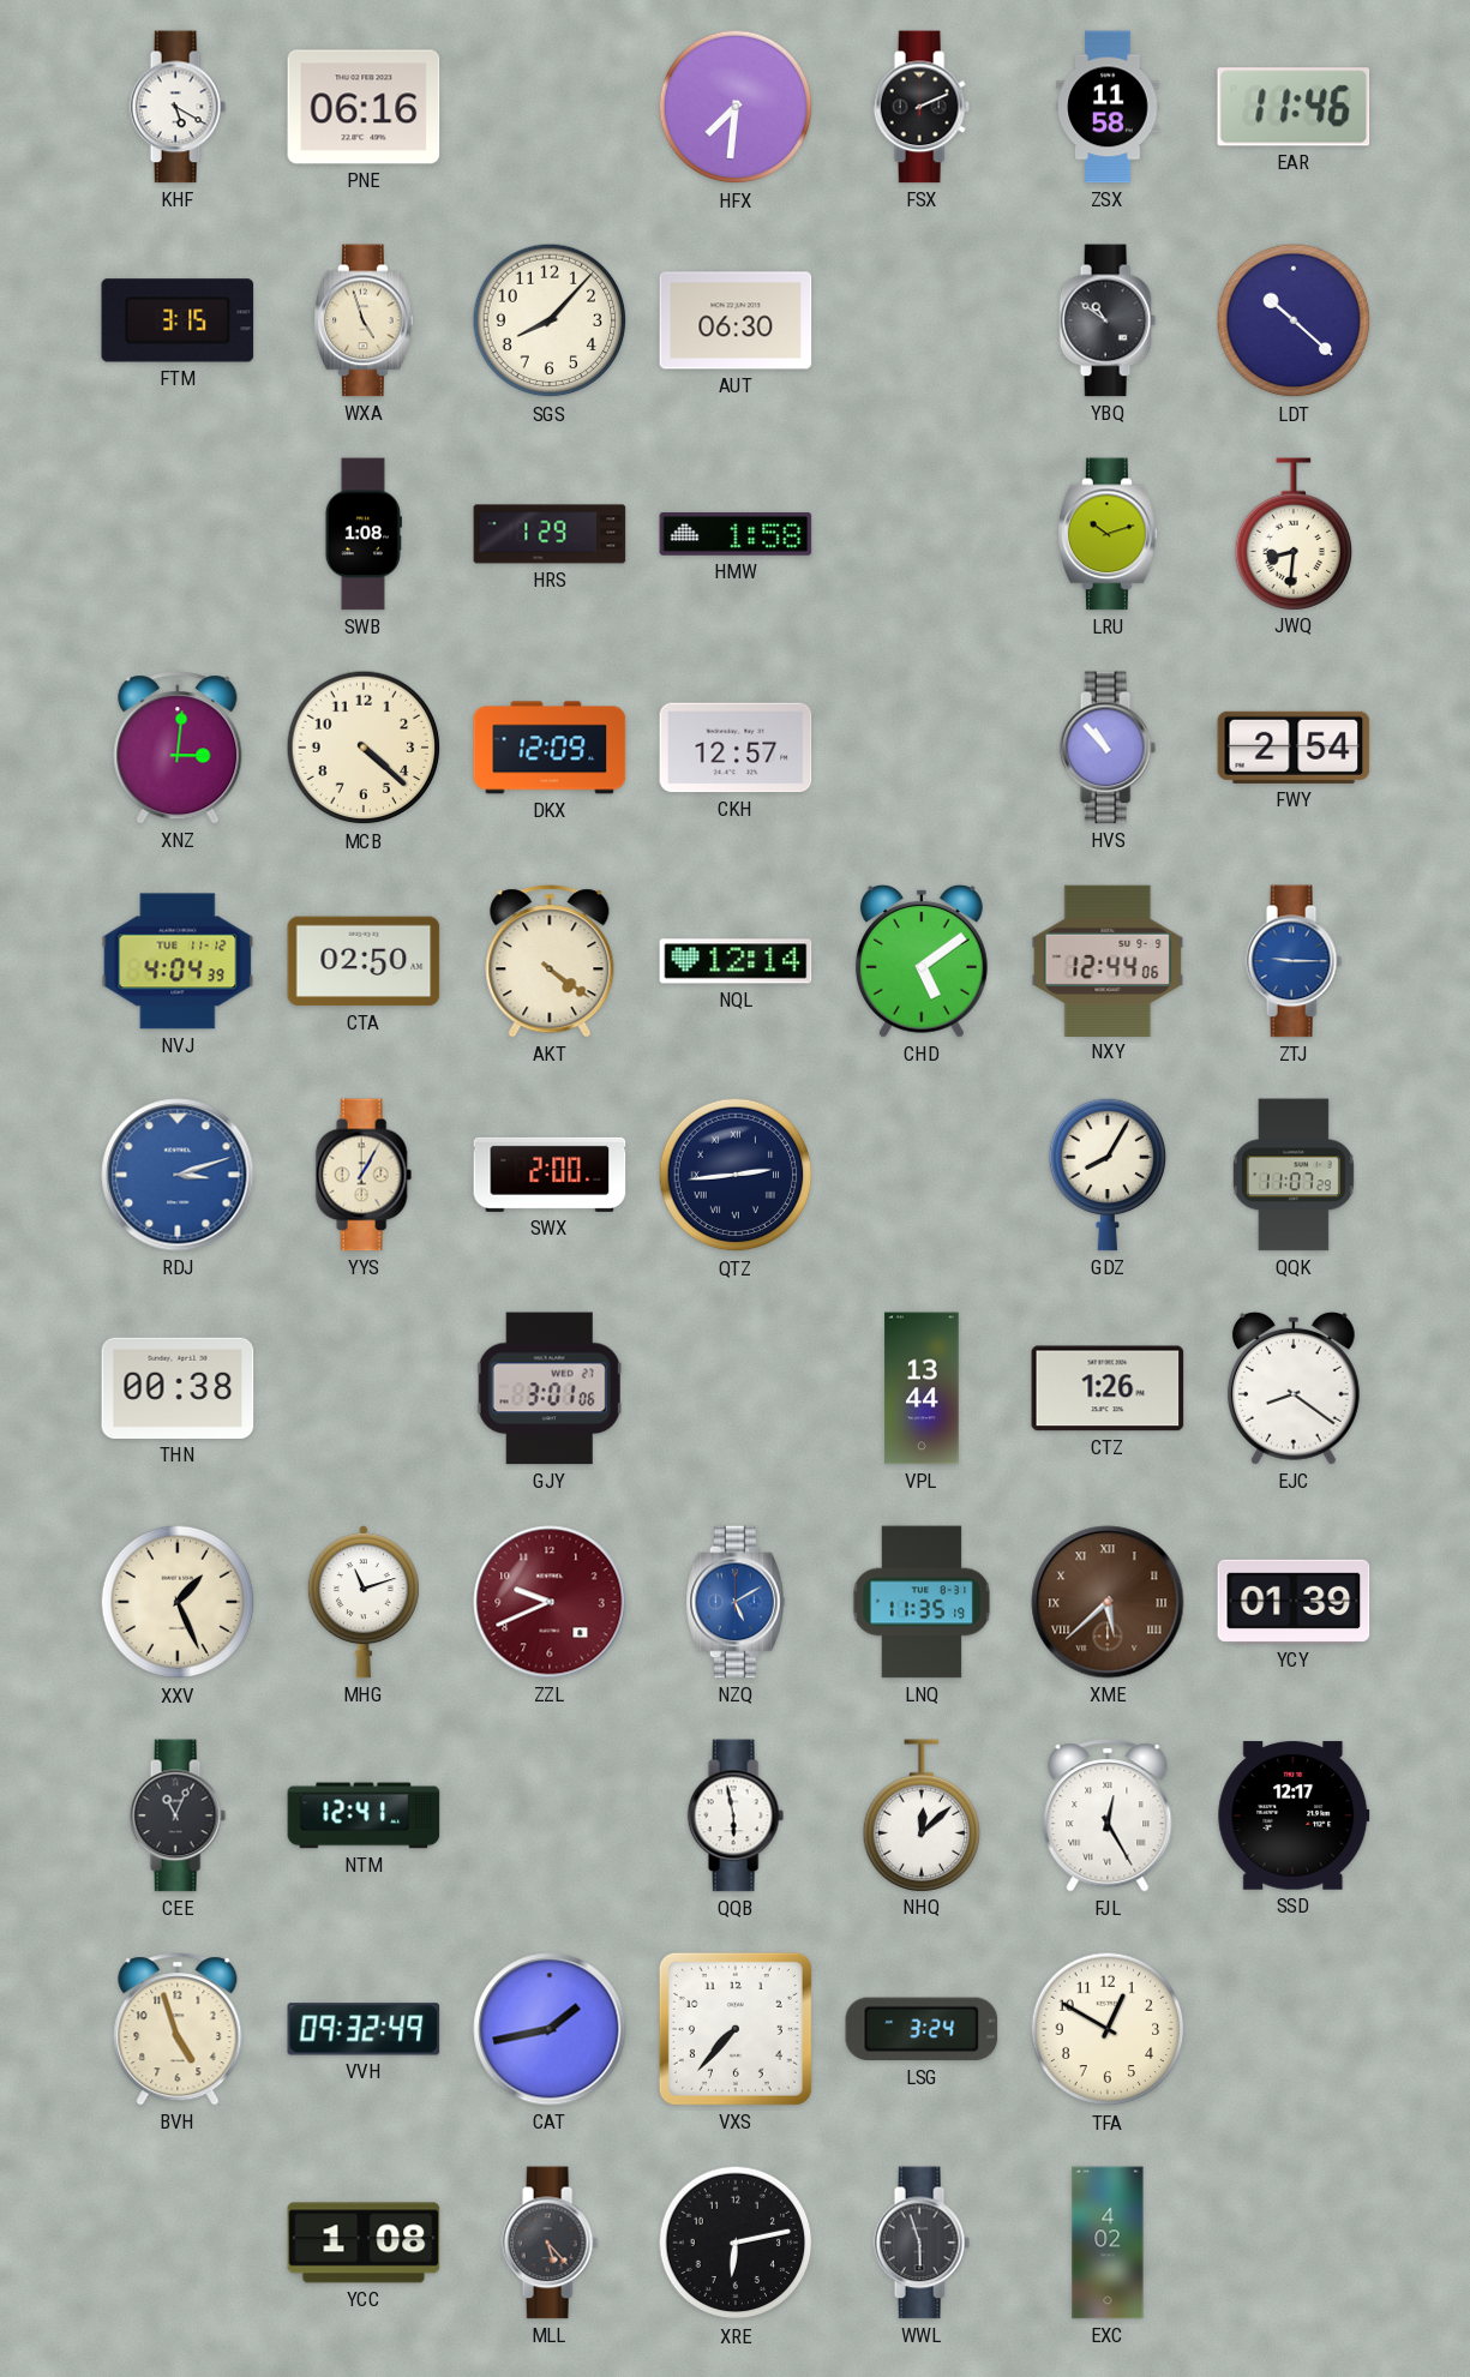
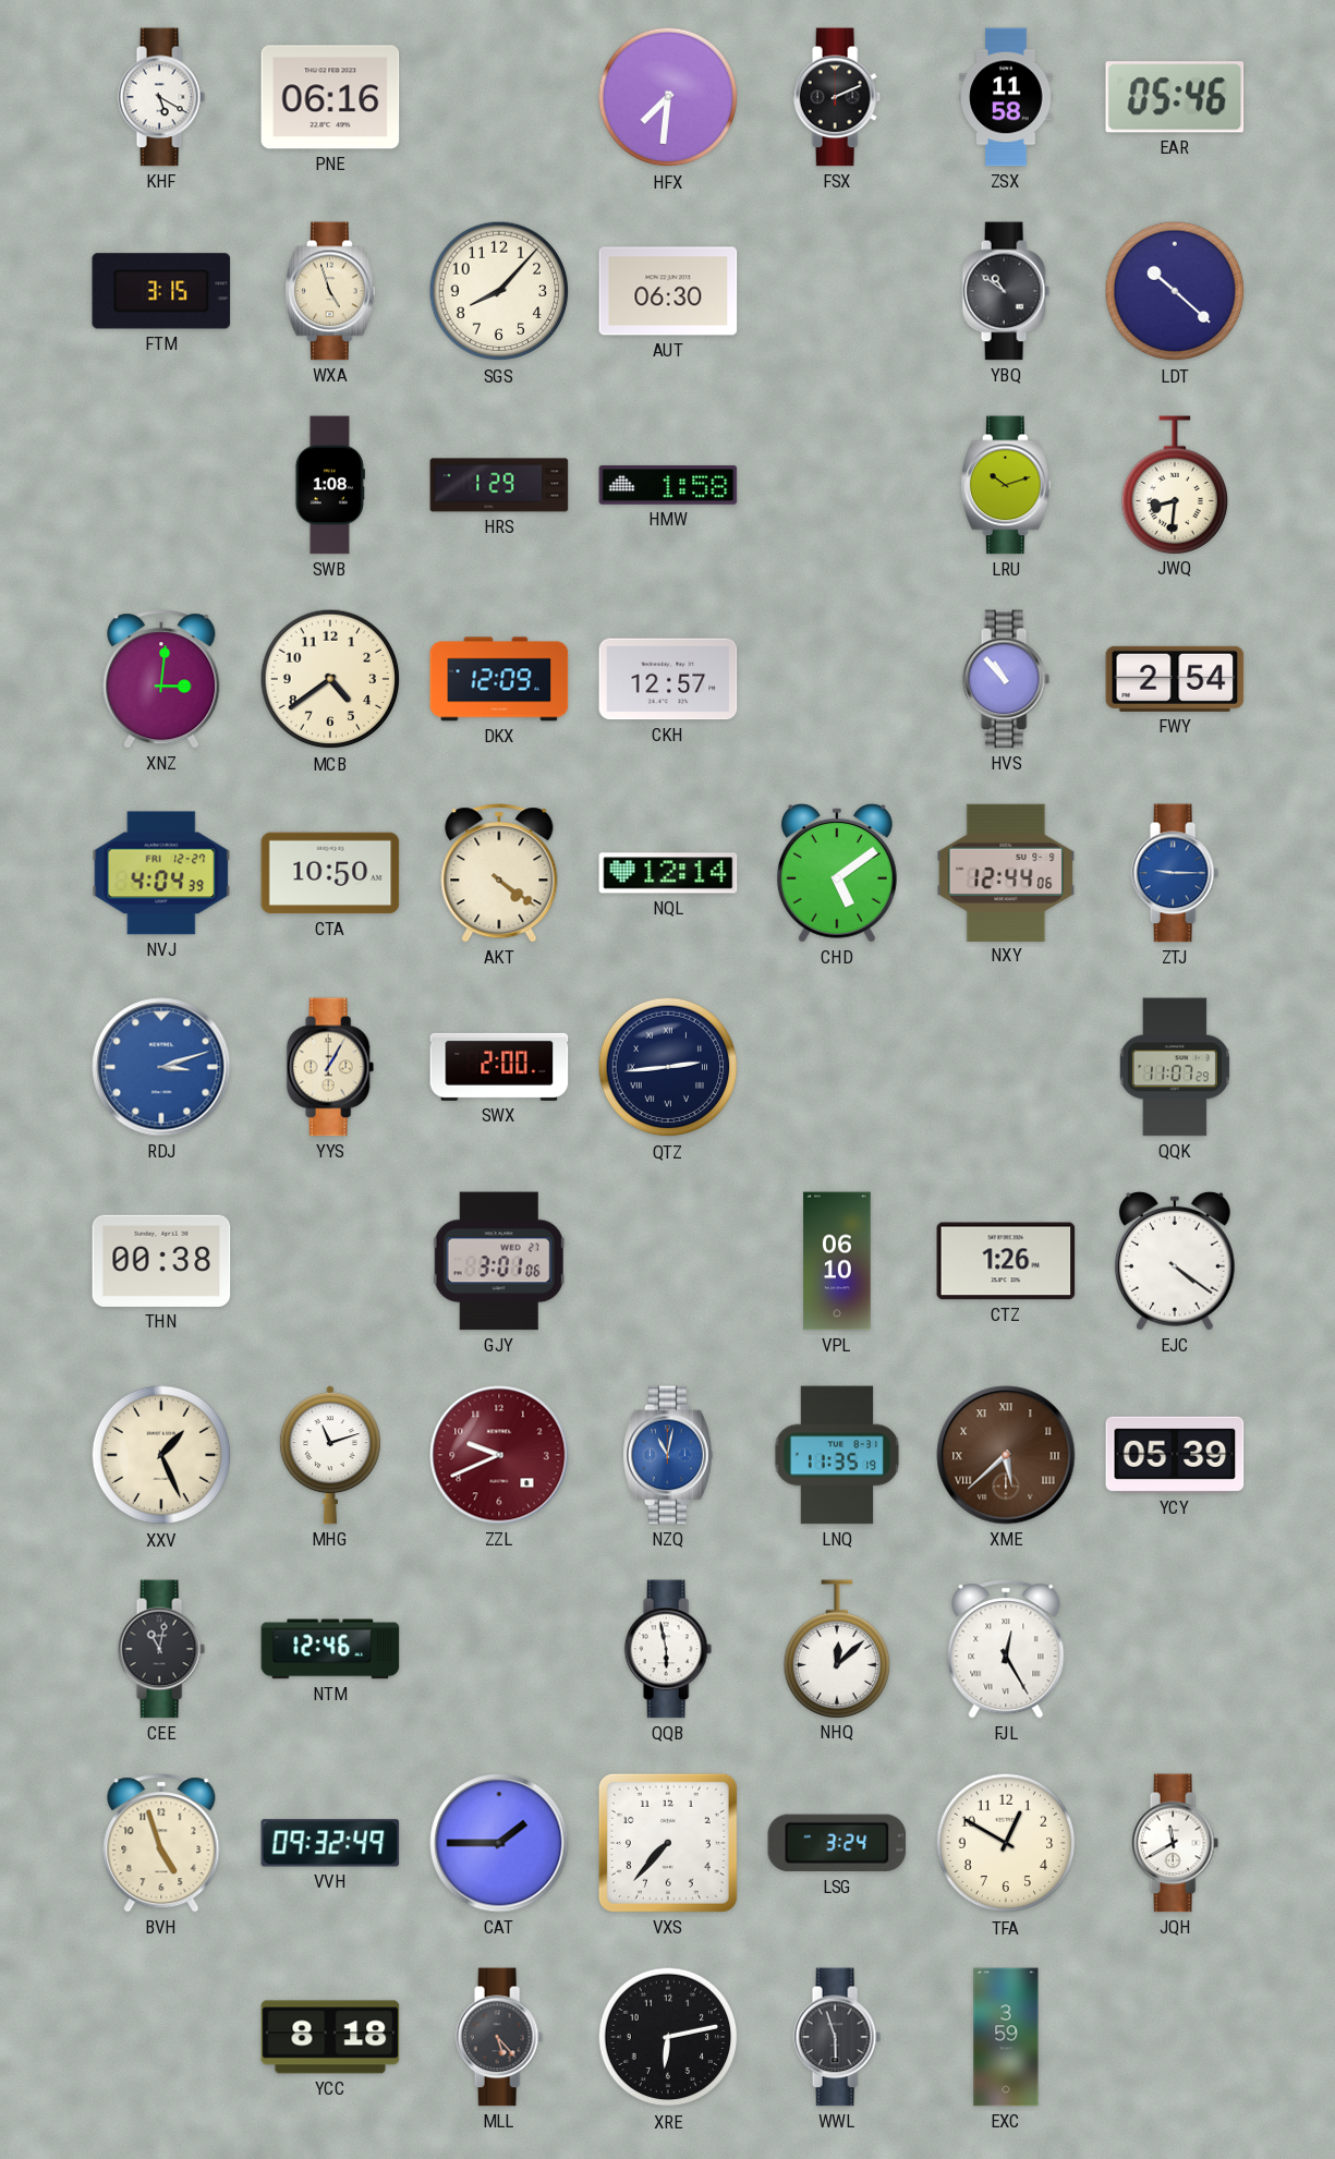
EAR: 11:46 -> 05:46
MCB: 4:22 -> 4:39
NVJ date: TUE 11-12 -> FRI 12-27
CTA: 02:50 -> 10:50
GDZ: 8:05 -> none
VPL: 13:44 -> 06:10
EJC: 8:21 -> 4:21
NZQ: 5:10 -> 11:02
YCY: 01:39 -> 05:39
CEE: 11:04 -> 11:02
NTM: 12:41 -> 12:46
SSD: 12:17 -> none
CAT: 1:43 -> 1:45
JQH: none -> 11:40
YCC: 1:08 -> 8:18
EXC: 4:02 -> 3:59
